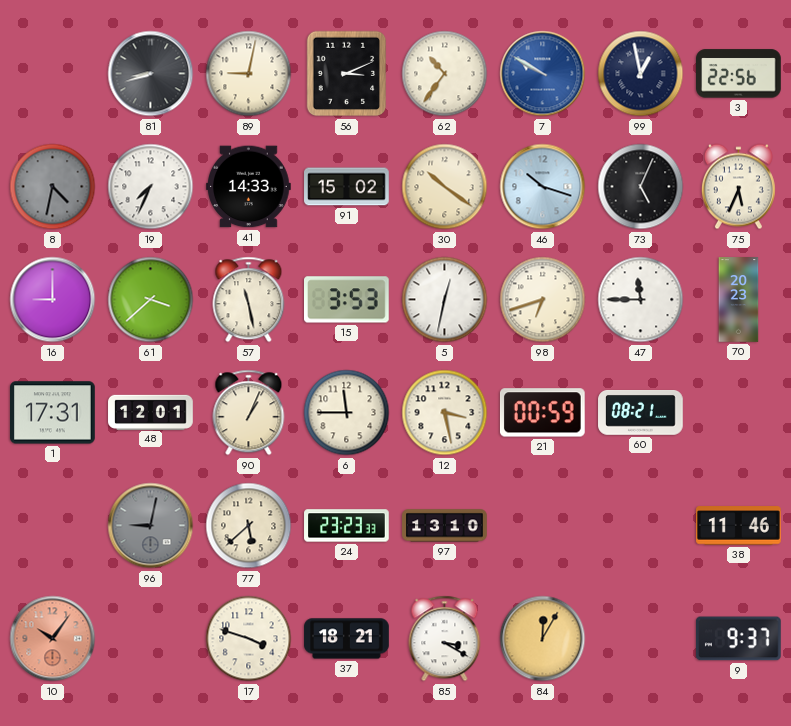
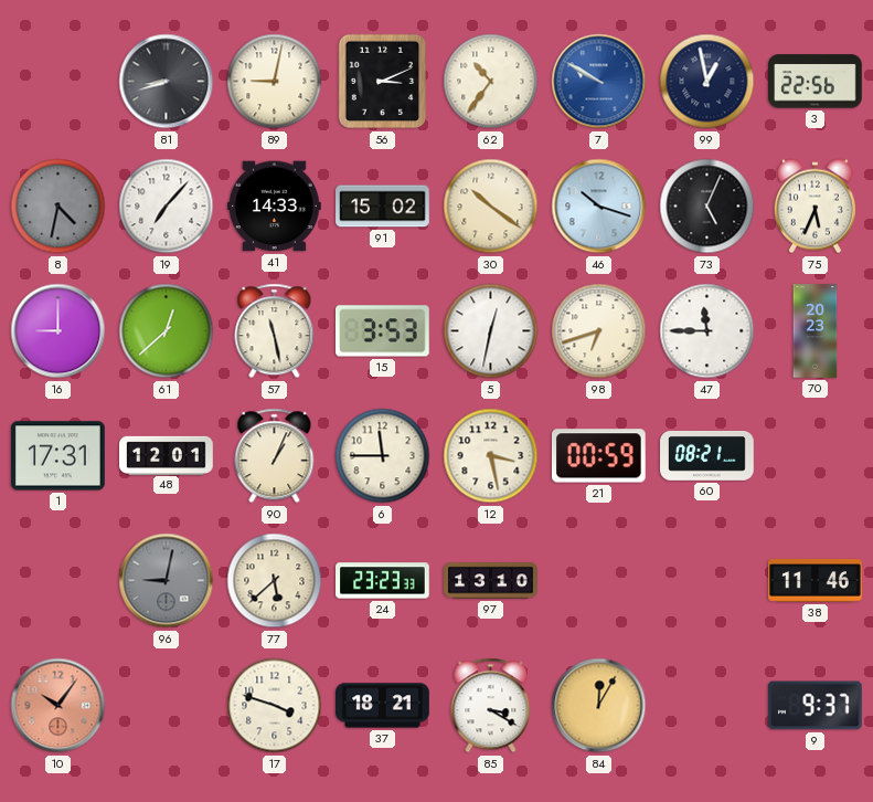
19: 7:34 -> 7:07
61: 3:38 -> 12:38
